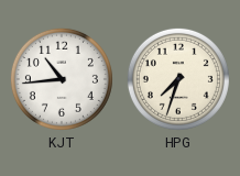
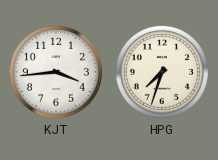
KJT: 10:44 -> 3:44
